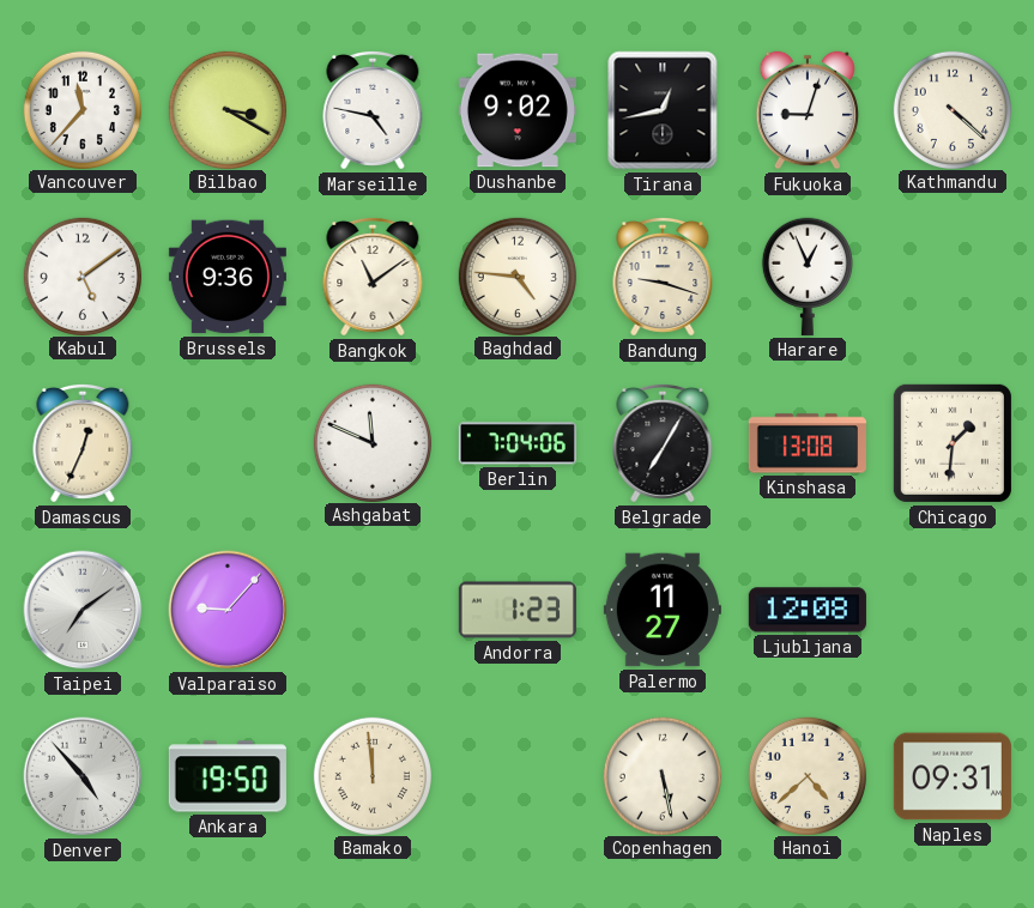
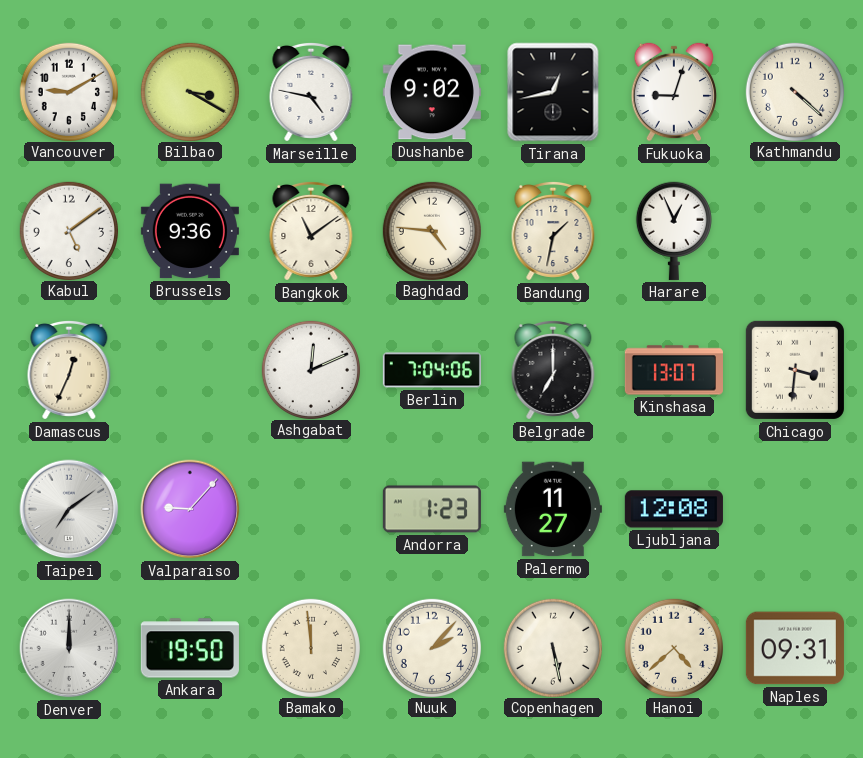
Vancouver: 11:37 -> 9:10
Bandung: 9:18 -> 1:32
Ashgabat: 11:49 -> 12:11
Belgrade: 7:05 -> 7:00
Kinshasa: 13:08 -> 13:07
Chicago: 1:31 -> 3:31
Denver: 4:53 -> 12:00
Nuuk: none -> 2:07
